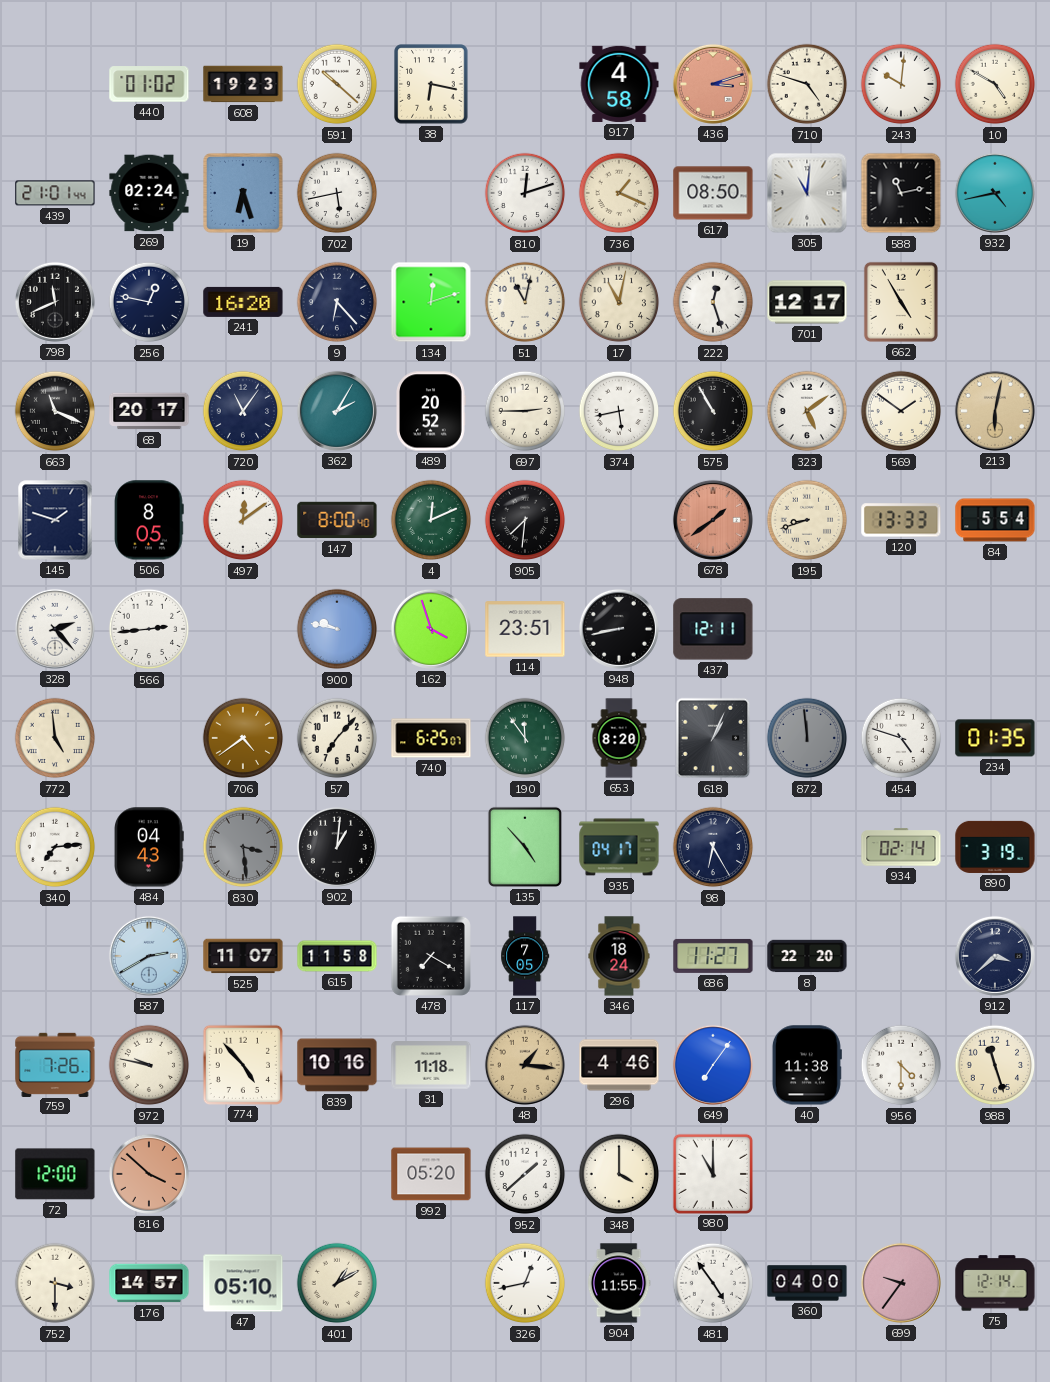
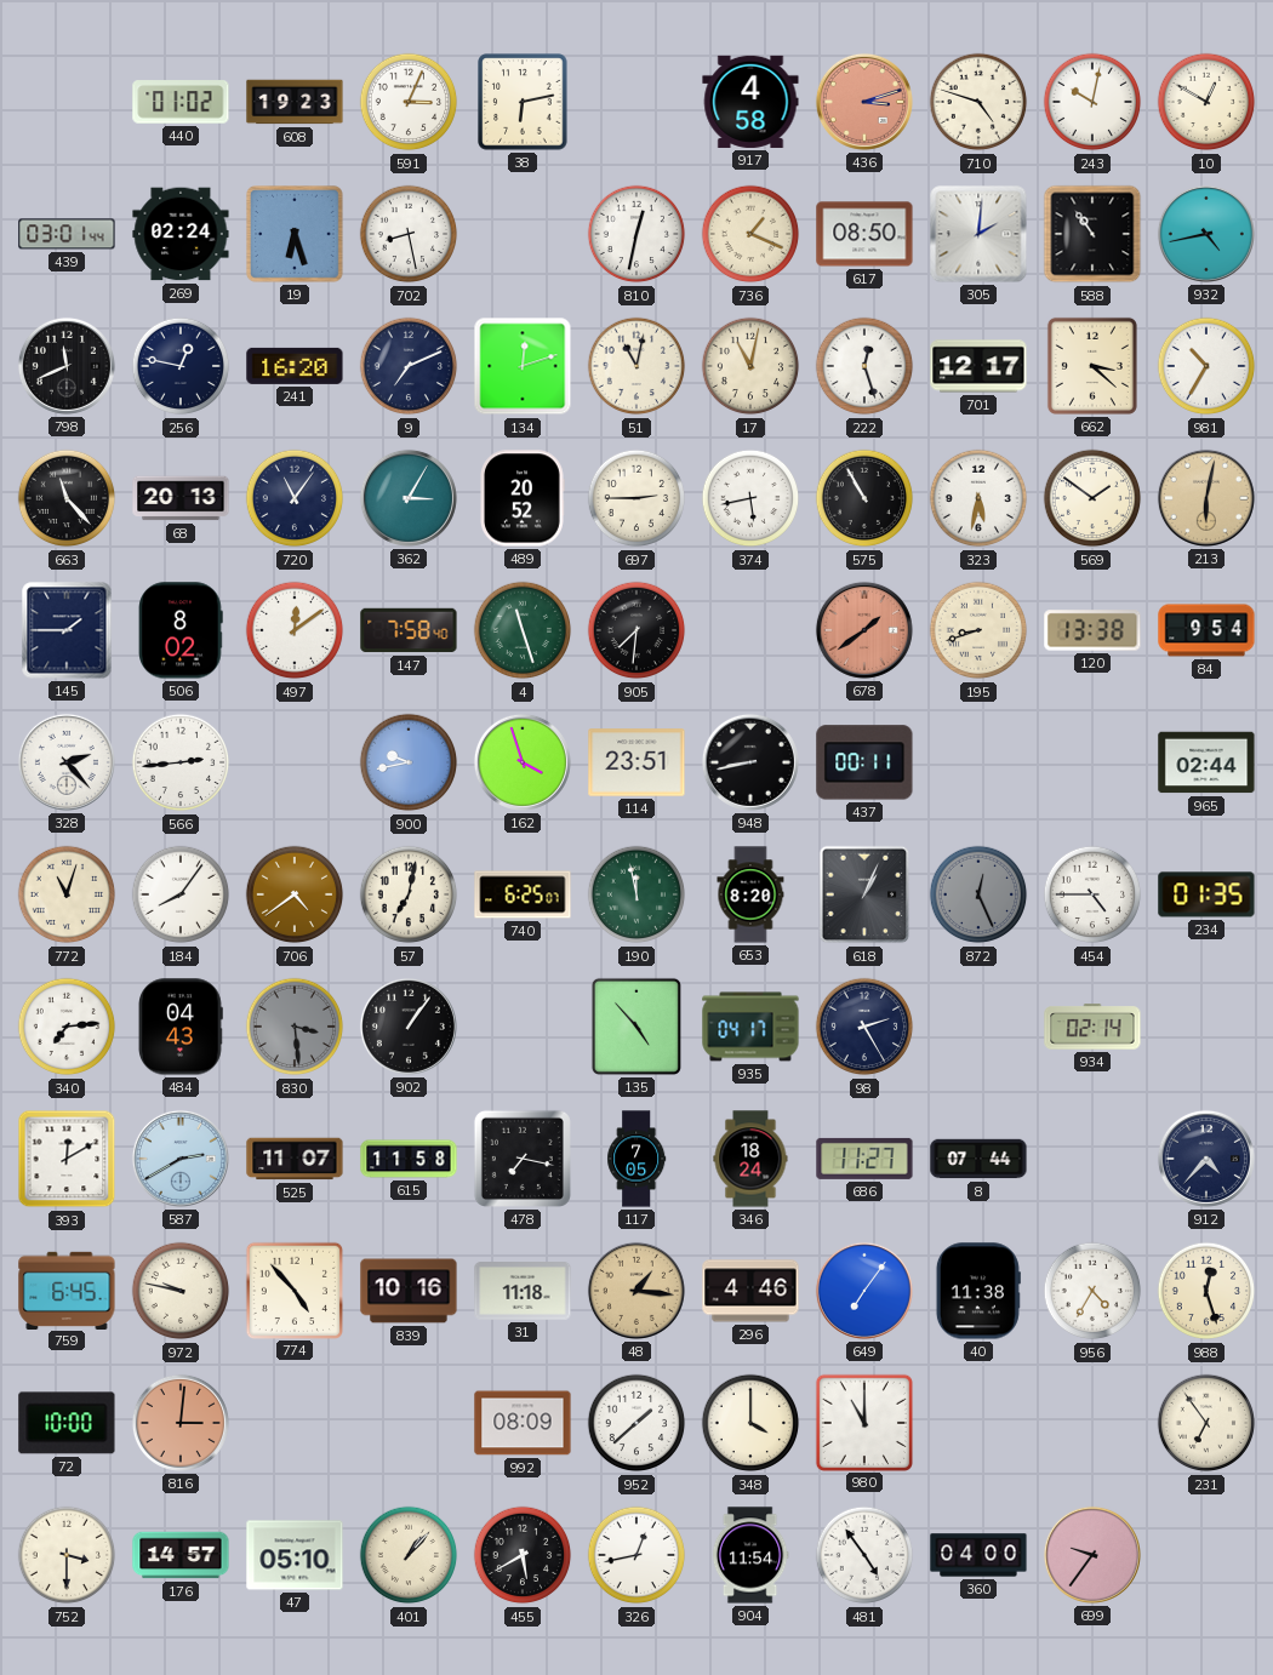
591: 10:22 -> 3:04
38: 6:17 -> 6:13
243: 10:01 -> 10:02
10: 4:50 -> 12:50
439: 21:01 -> 03:01
702: 5:43 -> 8:28
810: 12:12 -> 12:32
305: 11:01 -> 2:01
588: 11:13 -> 10:54
9: 6:23 -> 7:11
662: 4:55 -> 3:22
981: none -> 10:35
663: 11:19 -> 11:23
68: 20:17 -> 20:13
362: 2:05 -> 3:05
323: 5:09 -> 5:32
145: 1:48 -> 1:45
506: 8:05 -> 8:02
147: 8:00 -> 7:58
4: 12:11 -> 11:27
120: 13:33 -> 13:38
84: 5:54 -> 9:54
900: 9:47 -> 9:43
437: 12:11 -> 00:11
965: none -> 02:44
772: 4:59 -> 11:03
184: none -> 8:06
57: 7:07 -> 7:02
190: 11:54 -> 11:58
872: 11:59 -> 12:26
454: 4:48 -> 4:45
902: 1:01 -> 1:06
98: 6:25 -> 2:25
890: 3:19 -> none
393: none -> 12:10
478: 7:20 -> 7:17
8: 22:20 -> 07:44
912: 3:38 -> 4:37
759: 7:26 -> 6:45
956: 4:30 -> 4:35
988: 11:27 -> 12:27
72: 12:00 -> 10:00
816: 3:52 -> 3:01
992: 05:20 -> 08:09
231: none -> 6:54
401: 1:10 -> 1:07
455: none -> 5:40
904: 11:55 -> 11:54
75: 12:14 -> none
